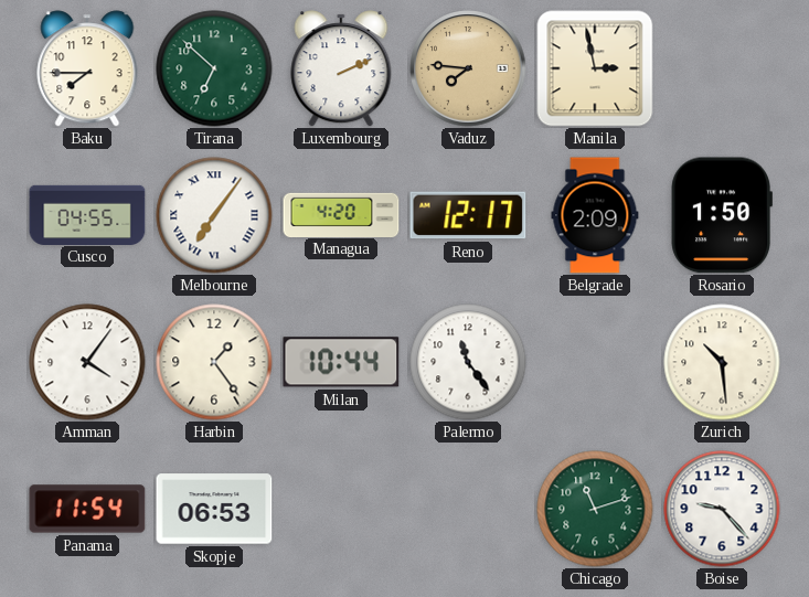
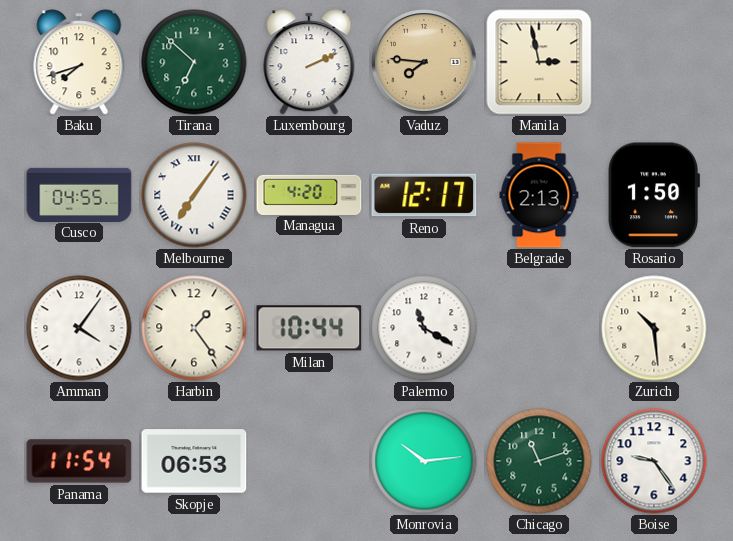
Baku: 7:45 -> 7:42
Belgrade: 2:09 -> 2:13
Palermo: 11:24 -> 11:20
Monrovia: none -> 10:14
Boise: 9:23 -> 9:24
